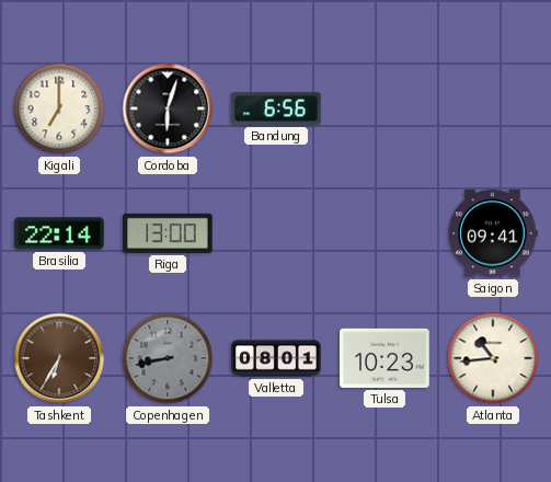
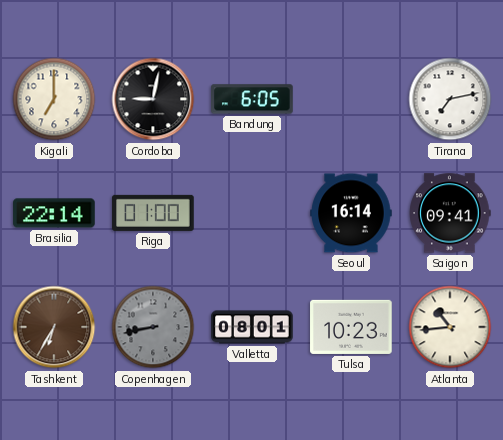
Cordoba: 6:03 -> 9:02
Bandung: 6:56 -> 6:05
Tirana: none -> 7:13
Riga: 13:00 -> 01:00
Seoul: none -> 16:14
